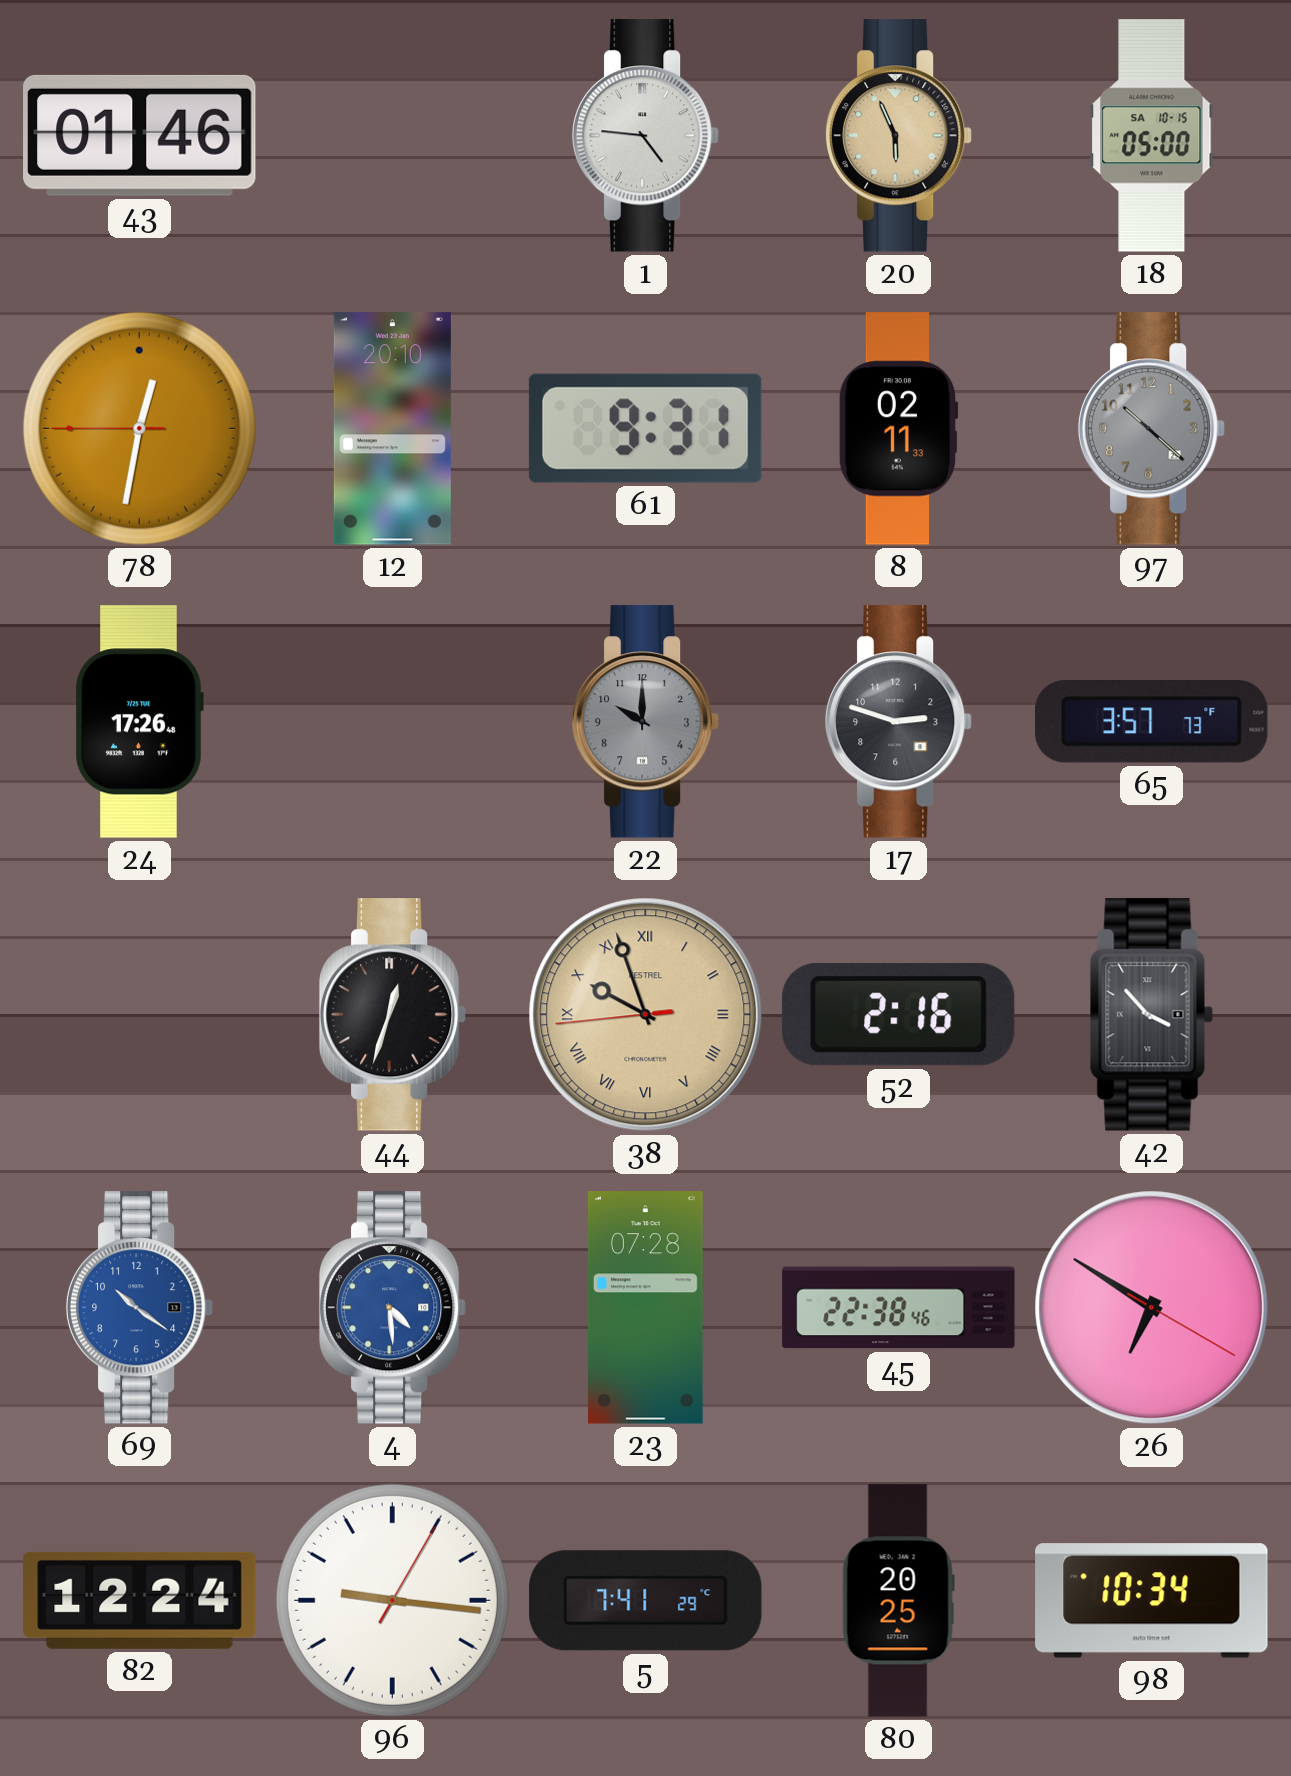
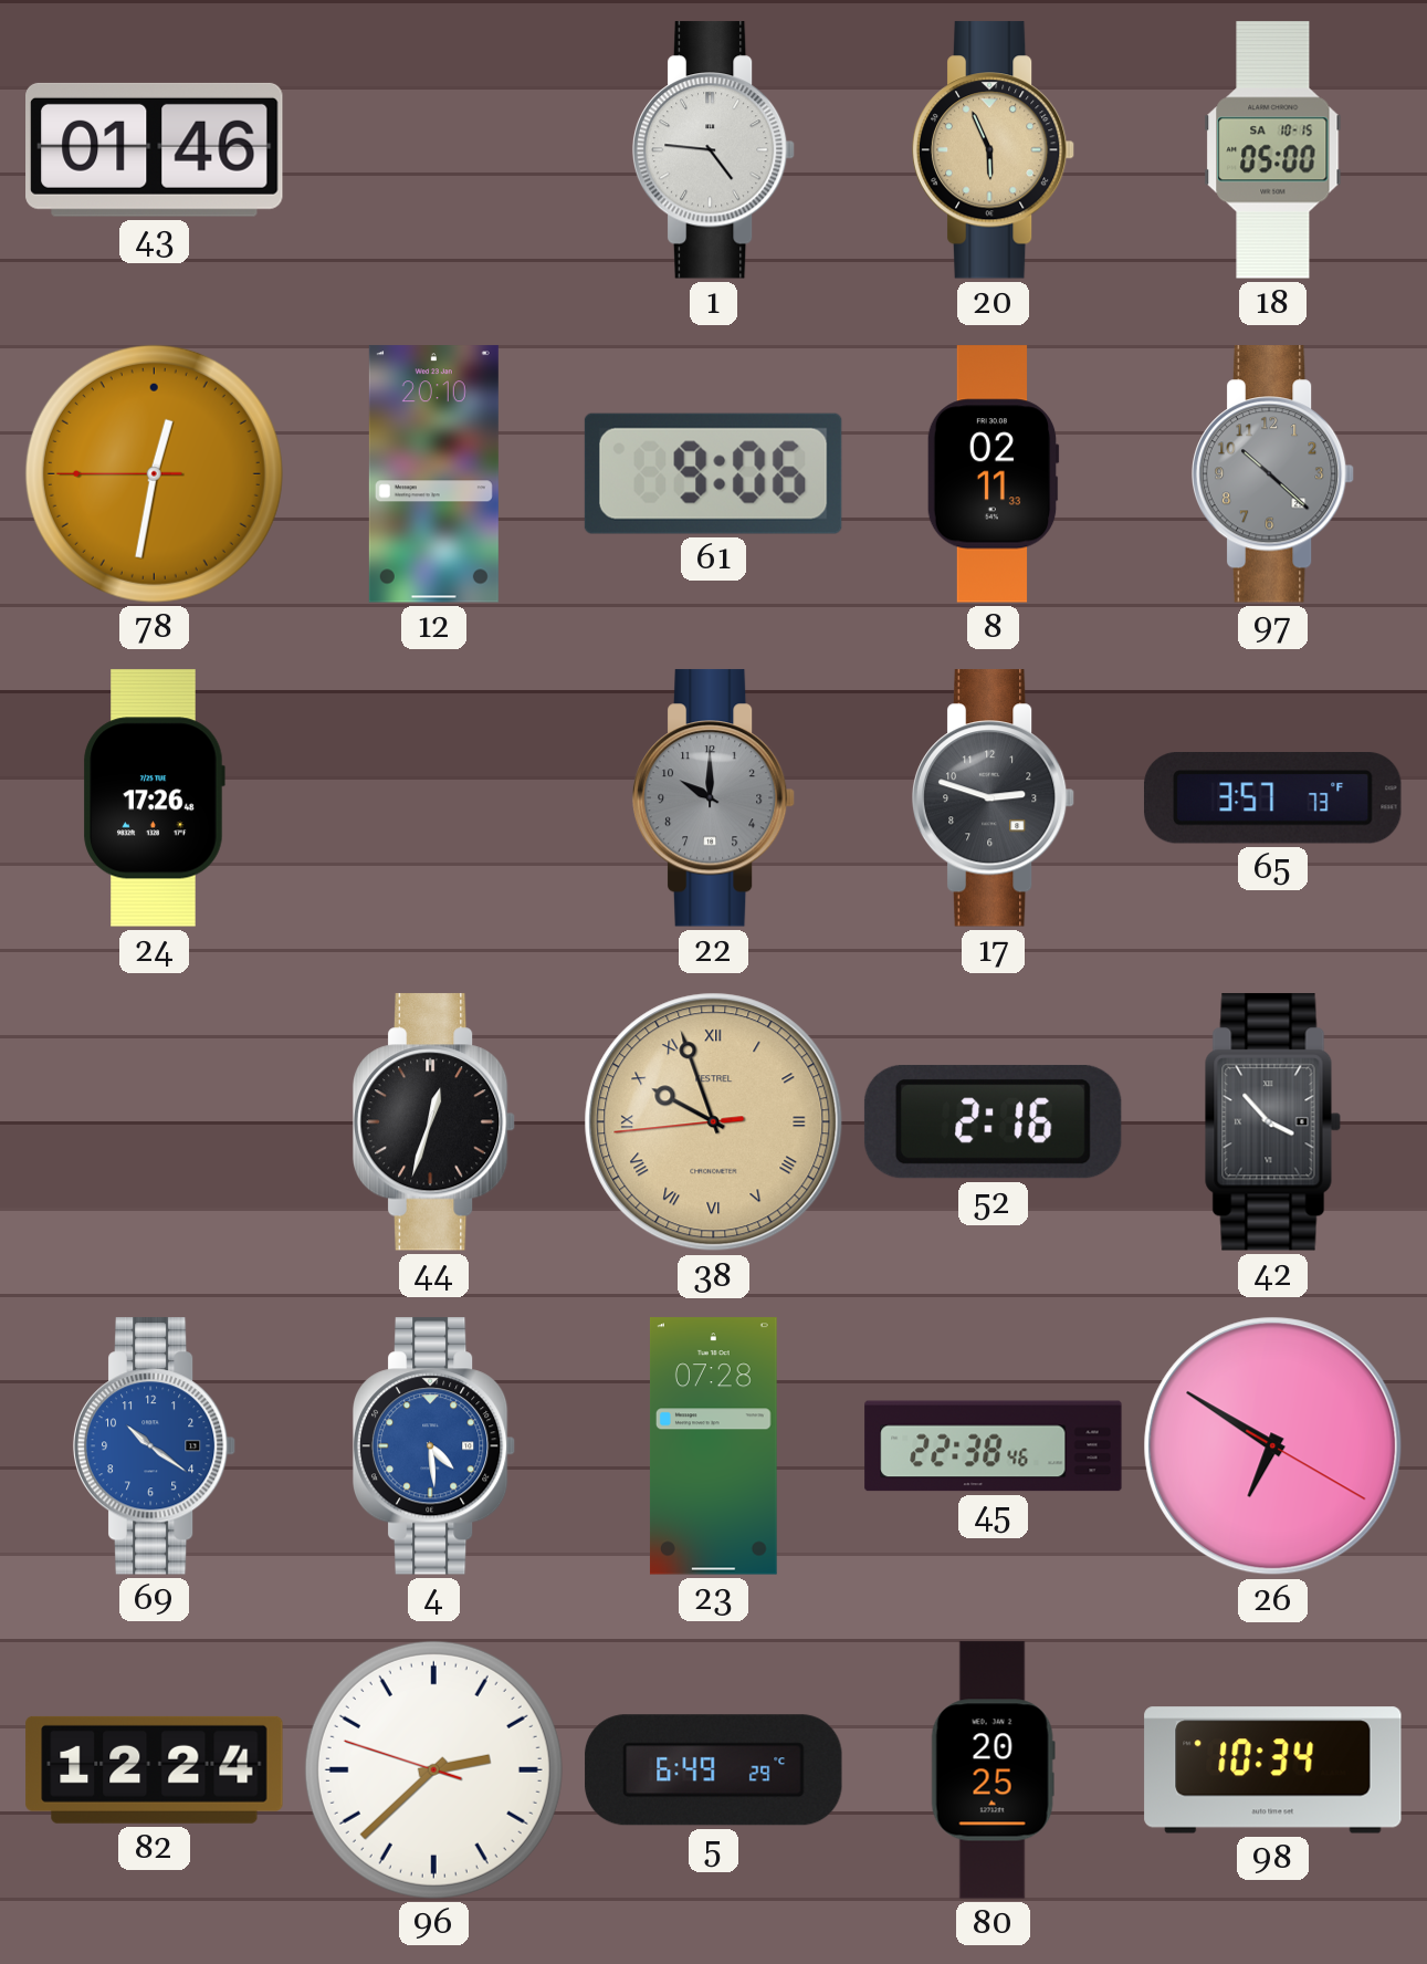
61: 9:31 -> 9:06
96: 9:16 -> 2:37
5: 7:41 -> 6:49
